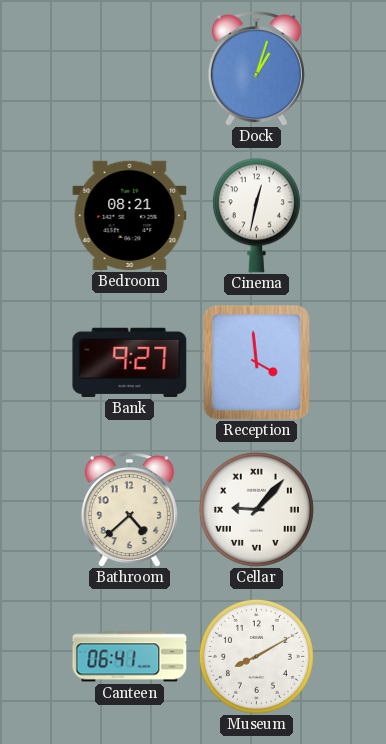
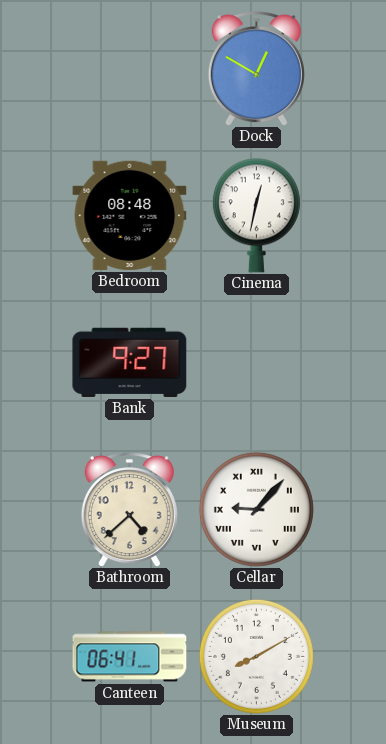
Dock: 1:03 -> 12:50
Bedroom: 08:21 -> 08:48
Reception: 3:59 -> none
